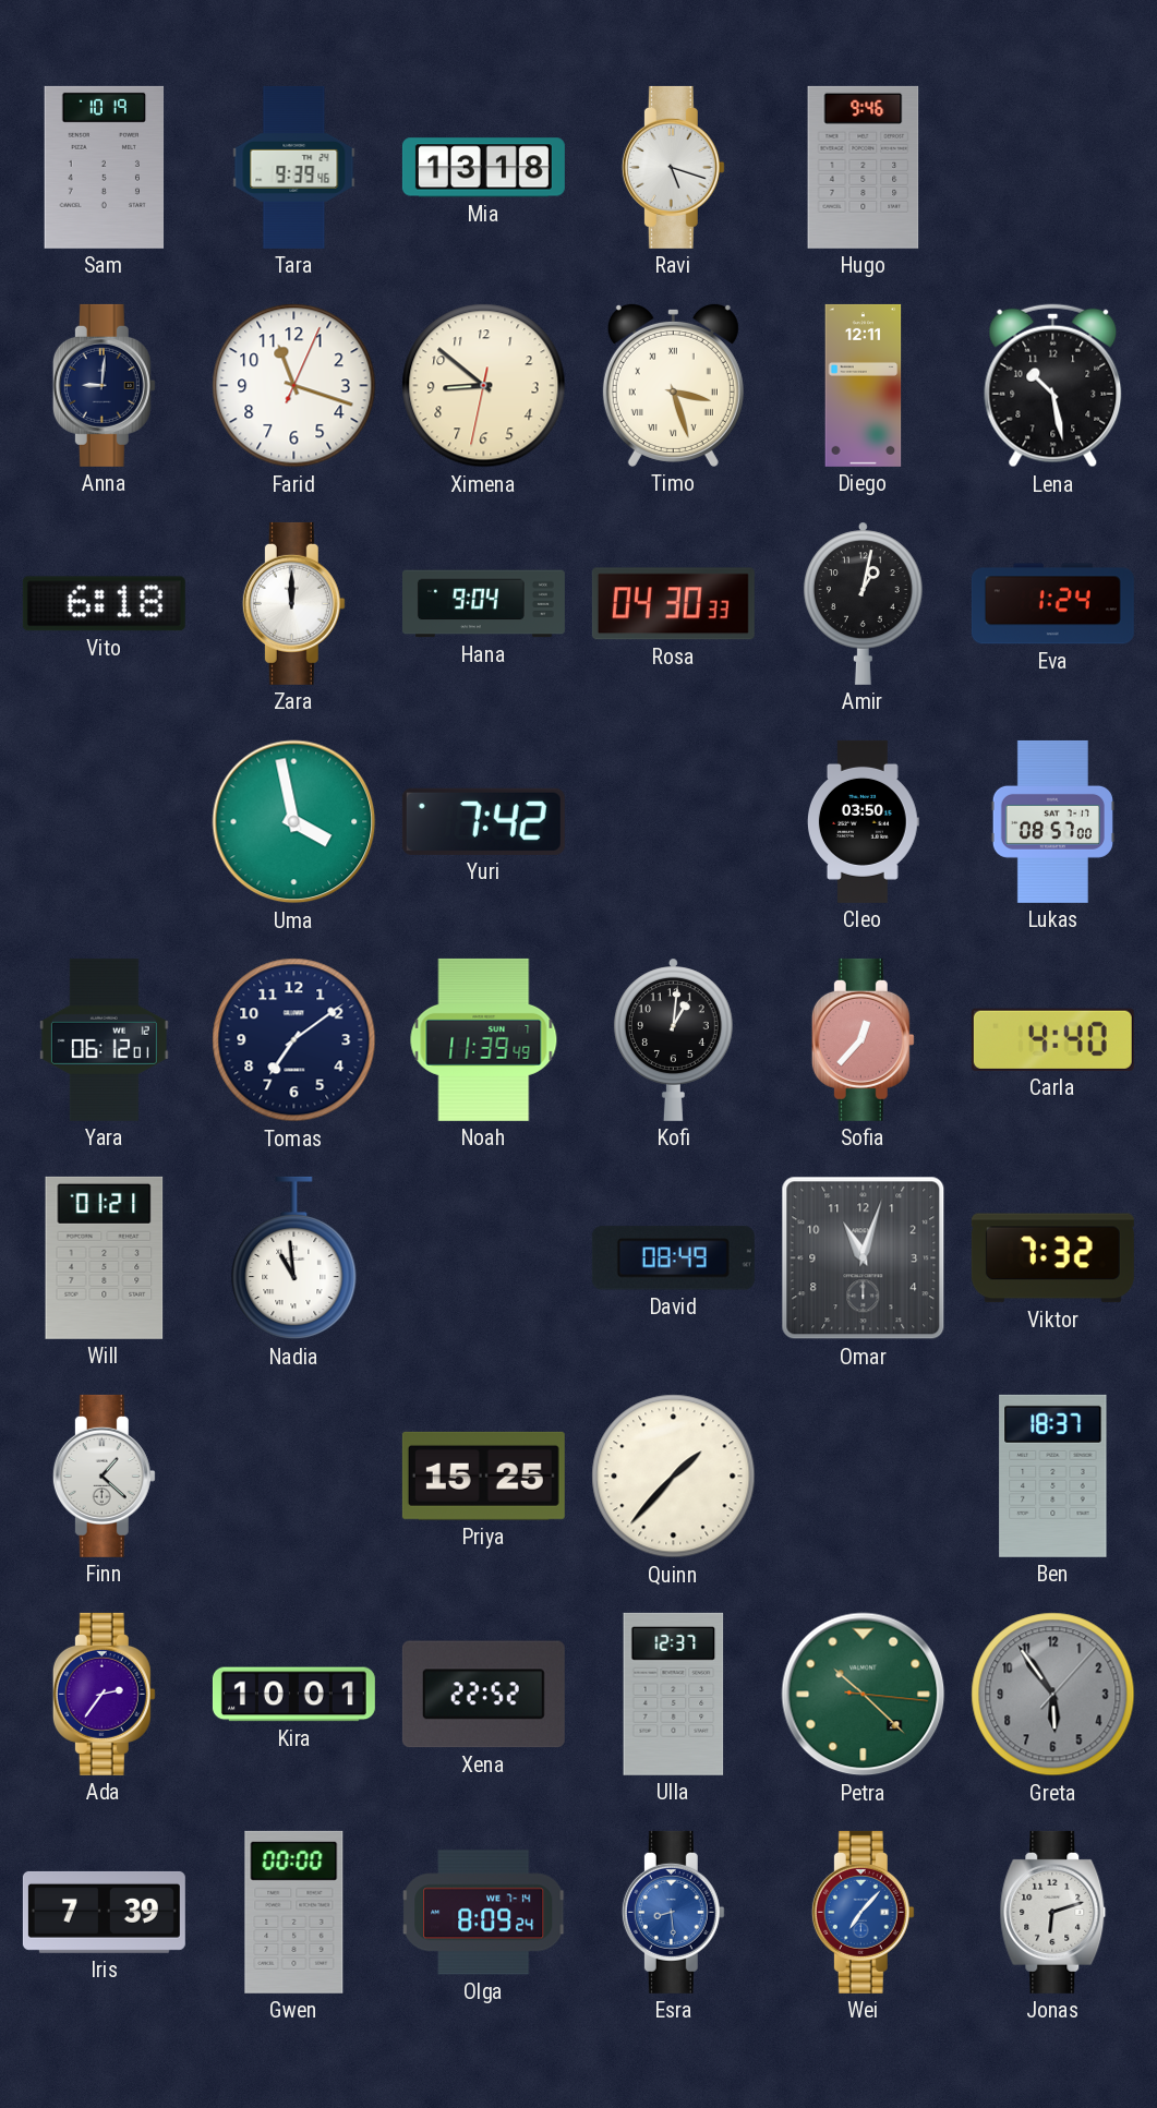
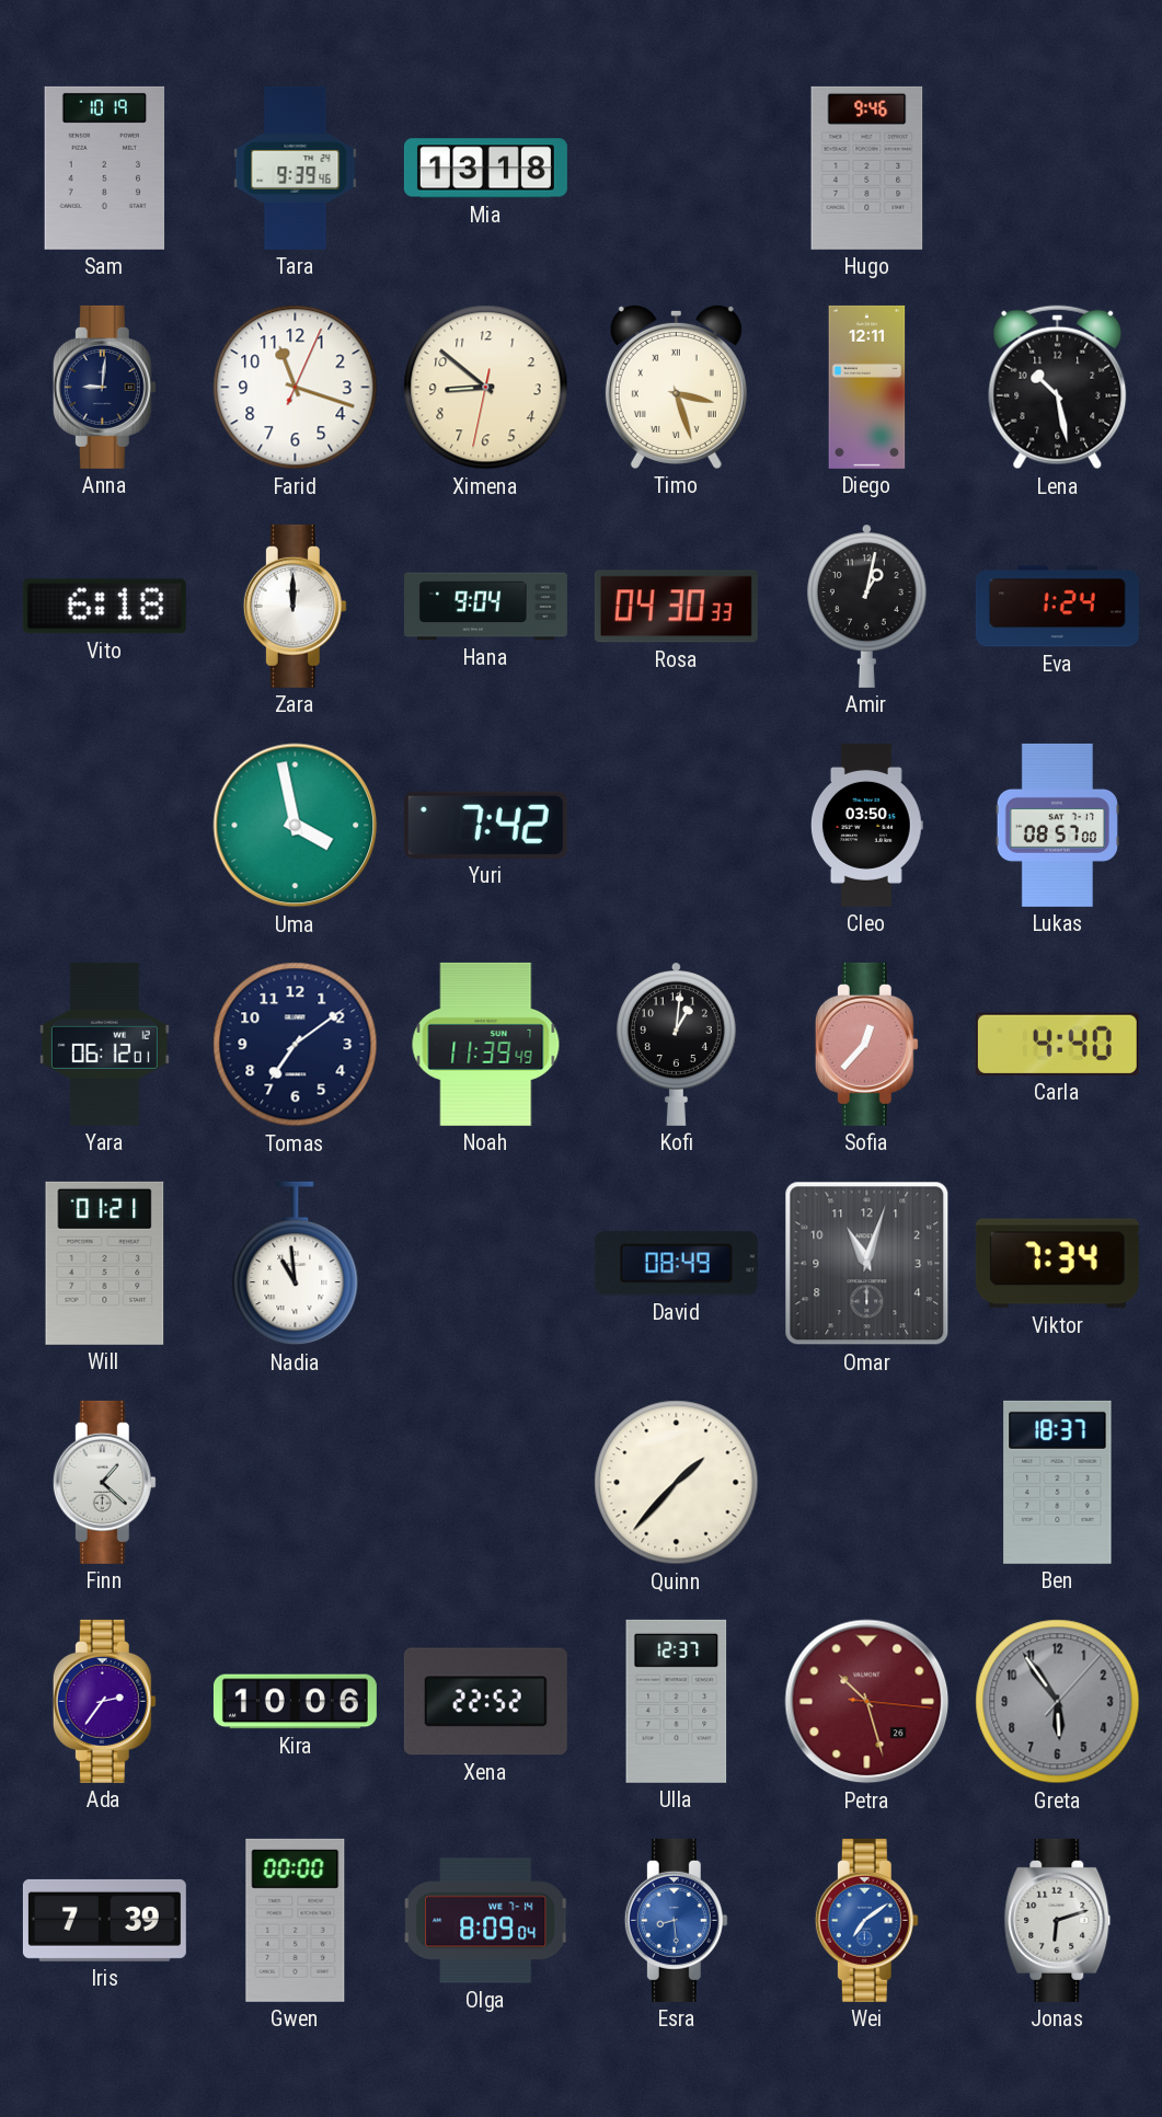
Ravi: 5:18 -> none
Viktor: 7:32 -> 7:34
Priya: 15:25 -> none
Kira: 10:01 -> 10:06
Petra: 10:22 -> 10:27
Petra dial: green -> burgundy
Olga: 8:09:24 -> 8:09:04
Wei: 7:07 -> 7:09
